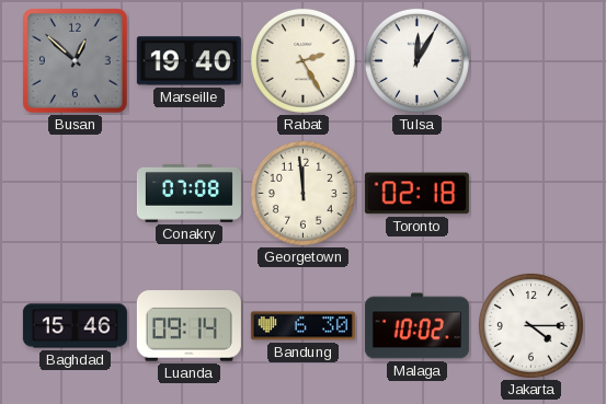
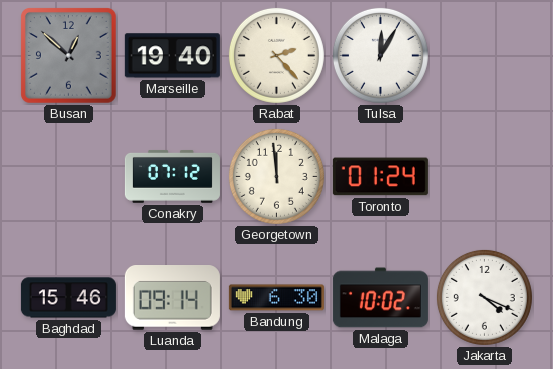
Rabat: 2:25 -> 2:23
Conakry: 07:08 -> 07:12
Toronto: 02:18 -> 01:24
Jakarta: 4:15 -> 4:19
